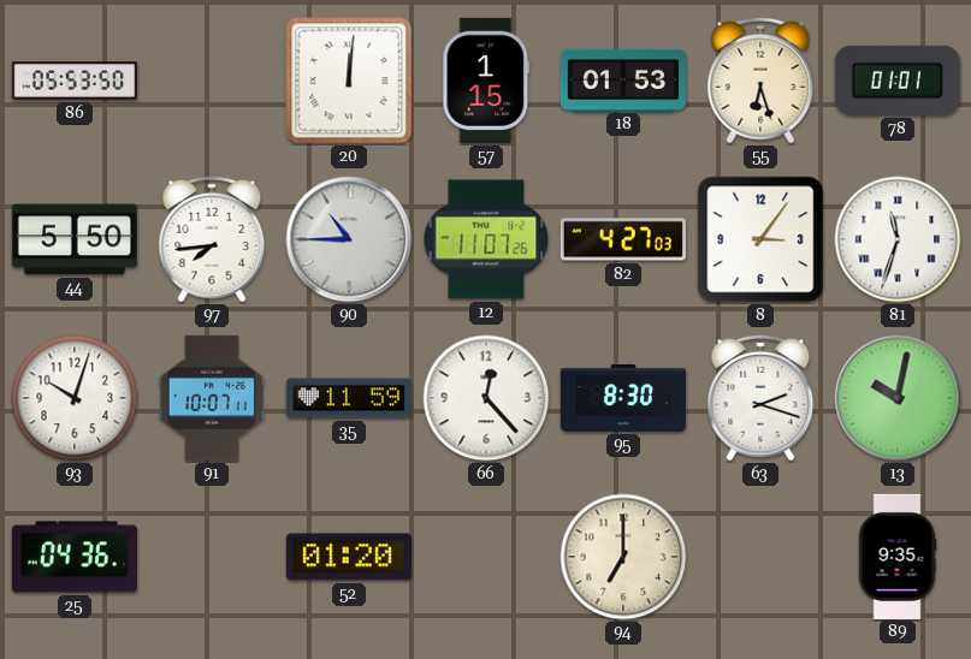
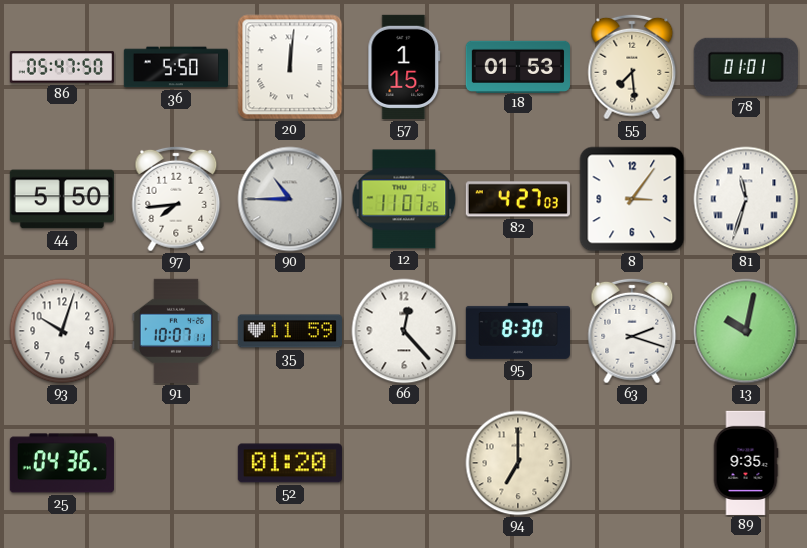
86: 05:53 -> 05:47
36: none -> 5:50
55: 6:27 -> 7:29
